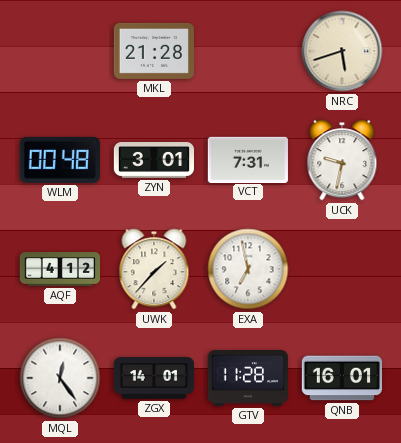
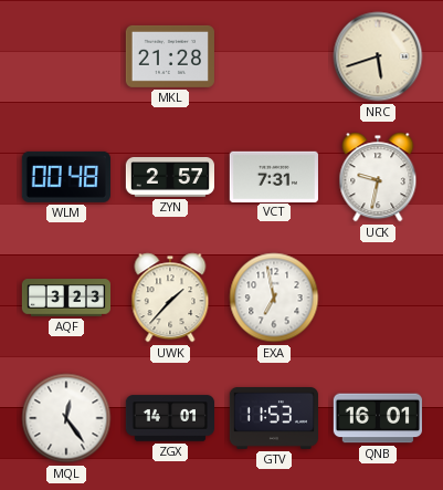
ZYN: 3:01 -> 2:57
AQF: 4:12 -> 3:23
GTV: 11:28 -> 11:53
